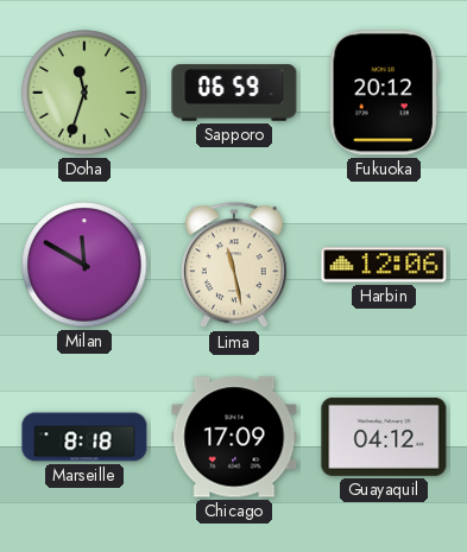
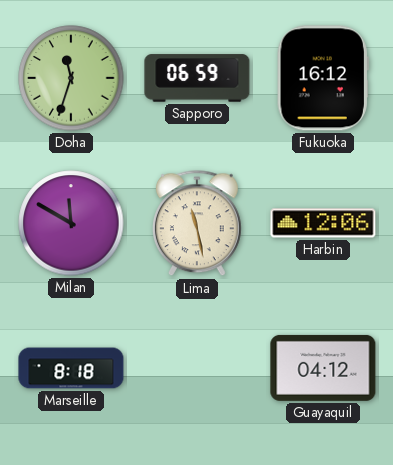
Fukuoka: 20:12 -> 16:12
Chicago: 17:09 -> none
